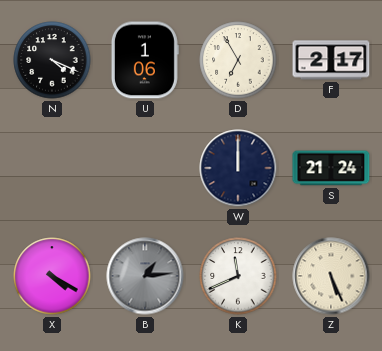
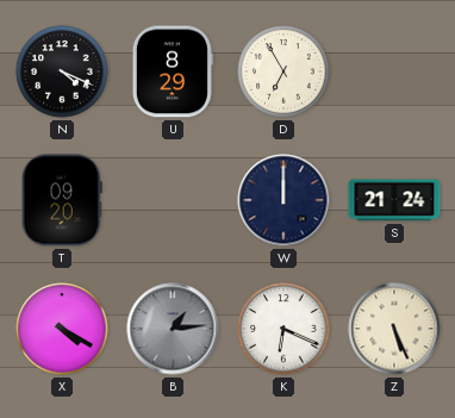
U: 1:06 -> 8:29
F: 2:17 -> none
T: none -> 09:20
K: 11:41 -> 6:19
